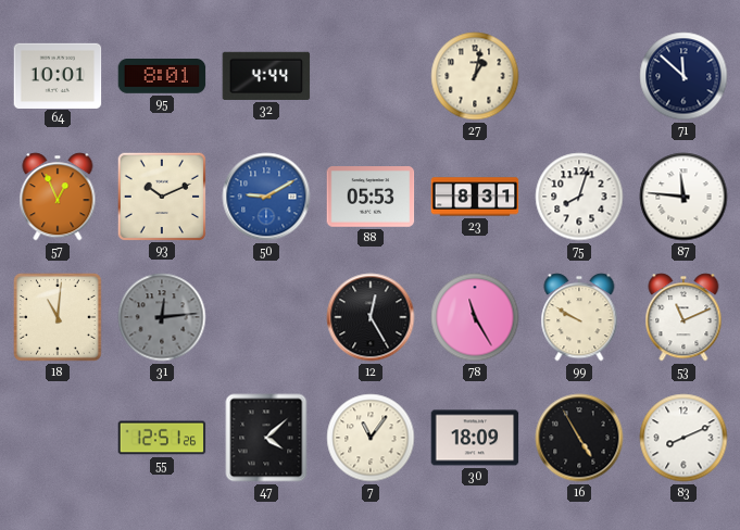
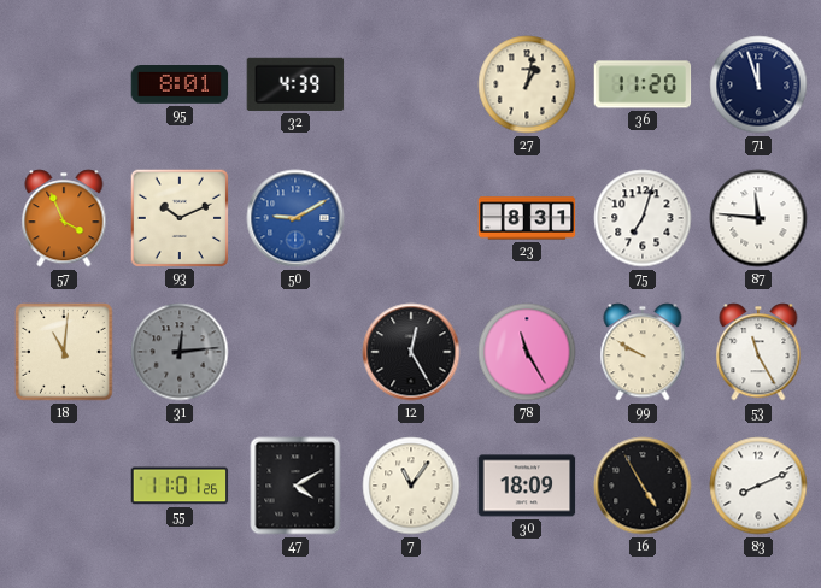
64: 10:01 -> none
32: 4:44 -> 4:39
36: none -> 11:20
71: 11:52 -> 11:57
57: 12:56 -> 3:56
88: 05:53 -> none
75: 8:03 -> 7:03
53: 11:11 -> 11:25
55: 12:51 -> 11:01
47: 4:08 -> 4:10
